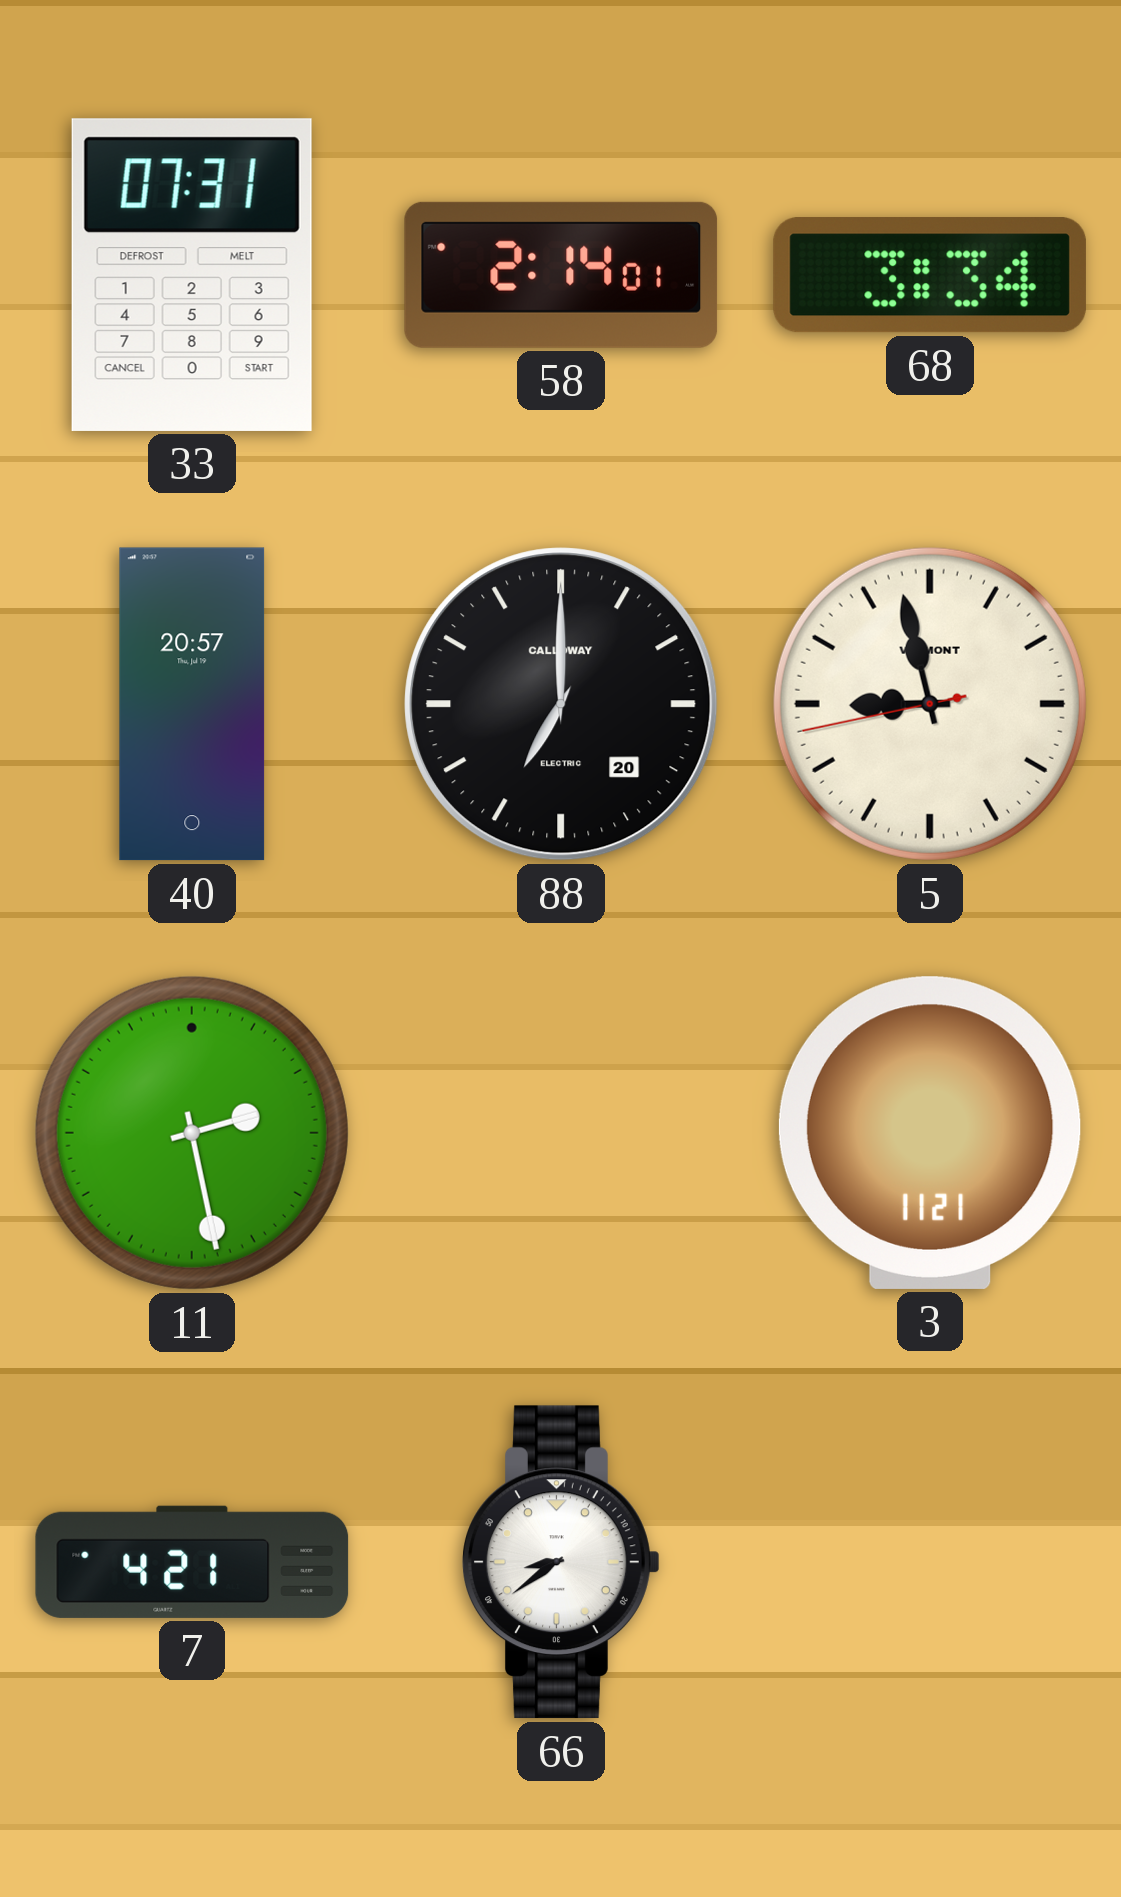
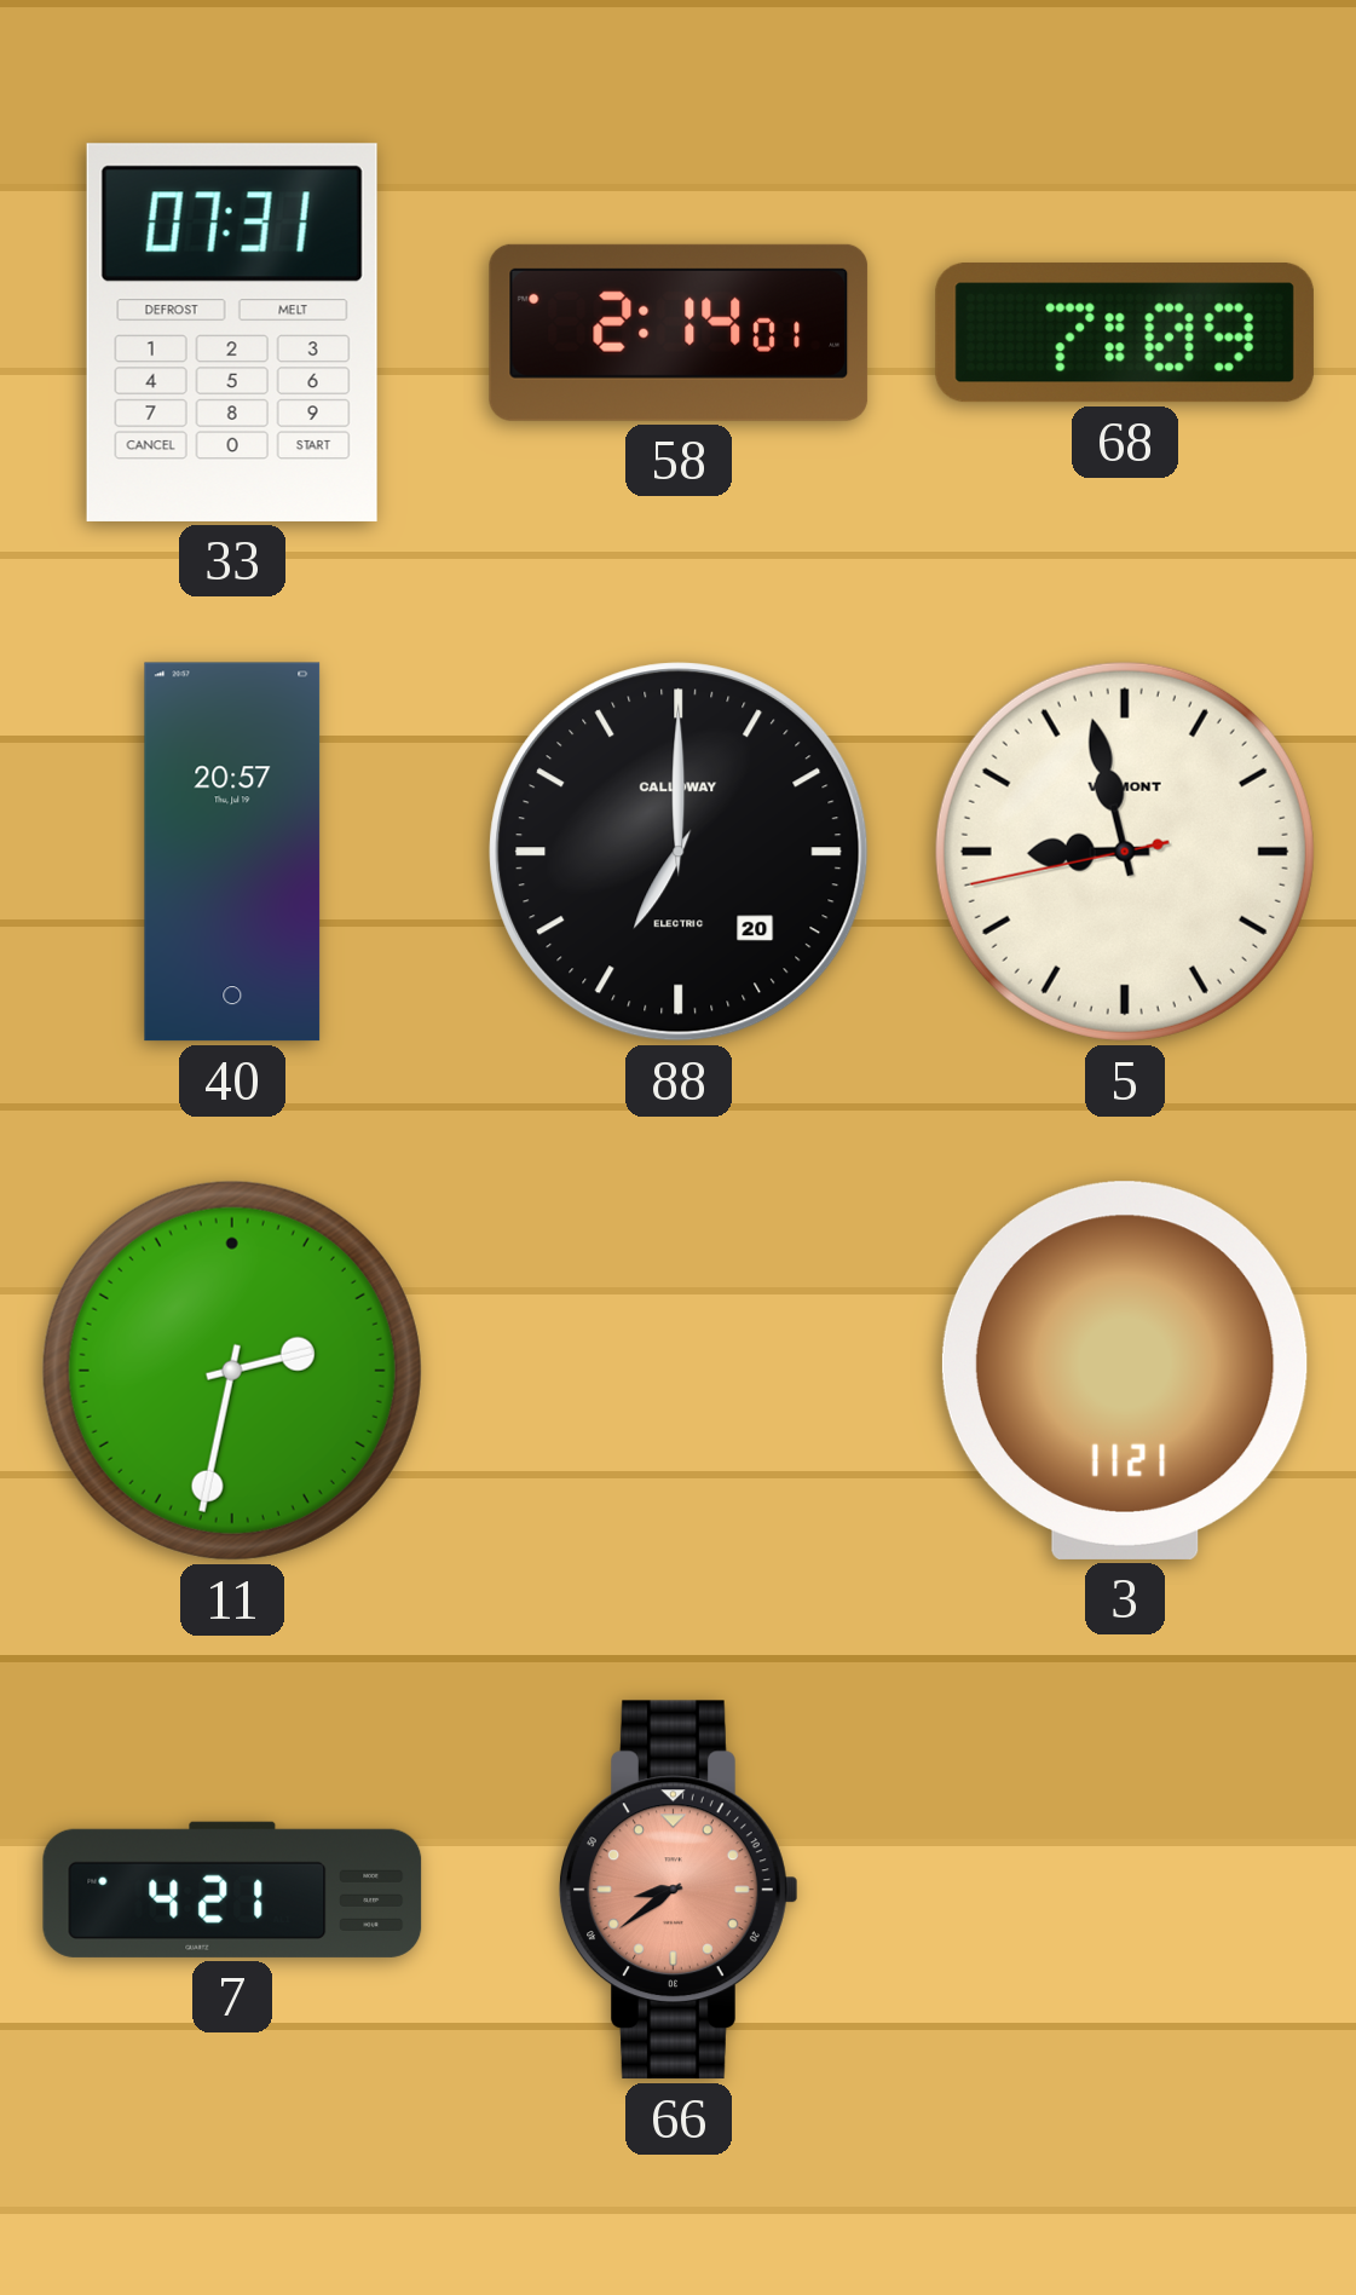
68: 3:34 -> 7:09
11: 2:28 -> 2:32
66 dial: white -> salmon
